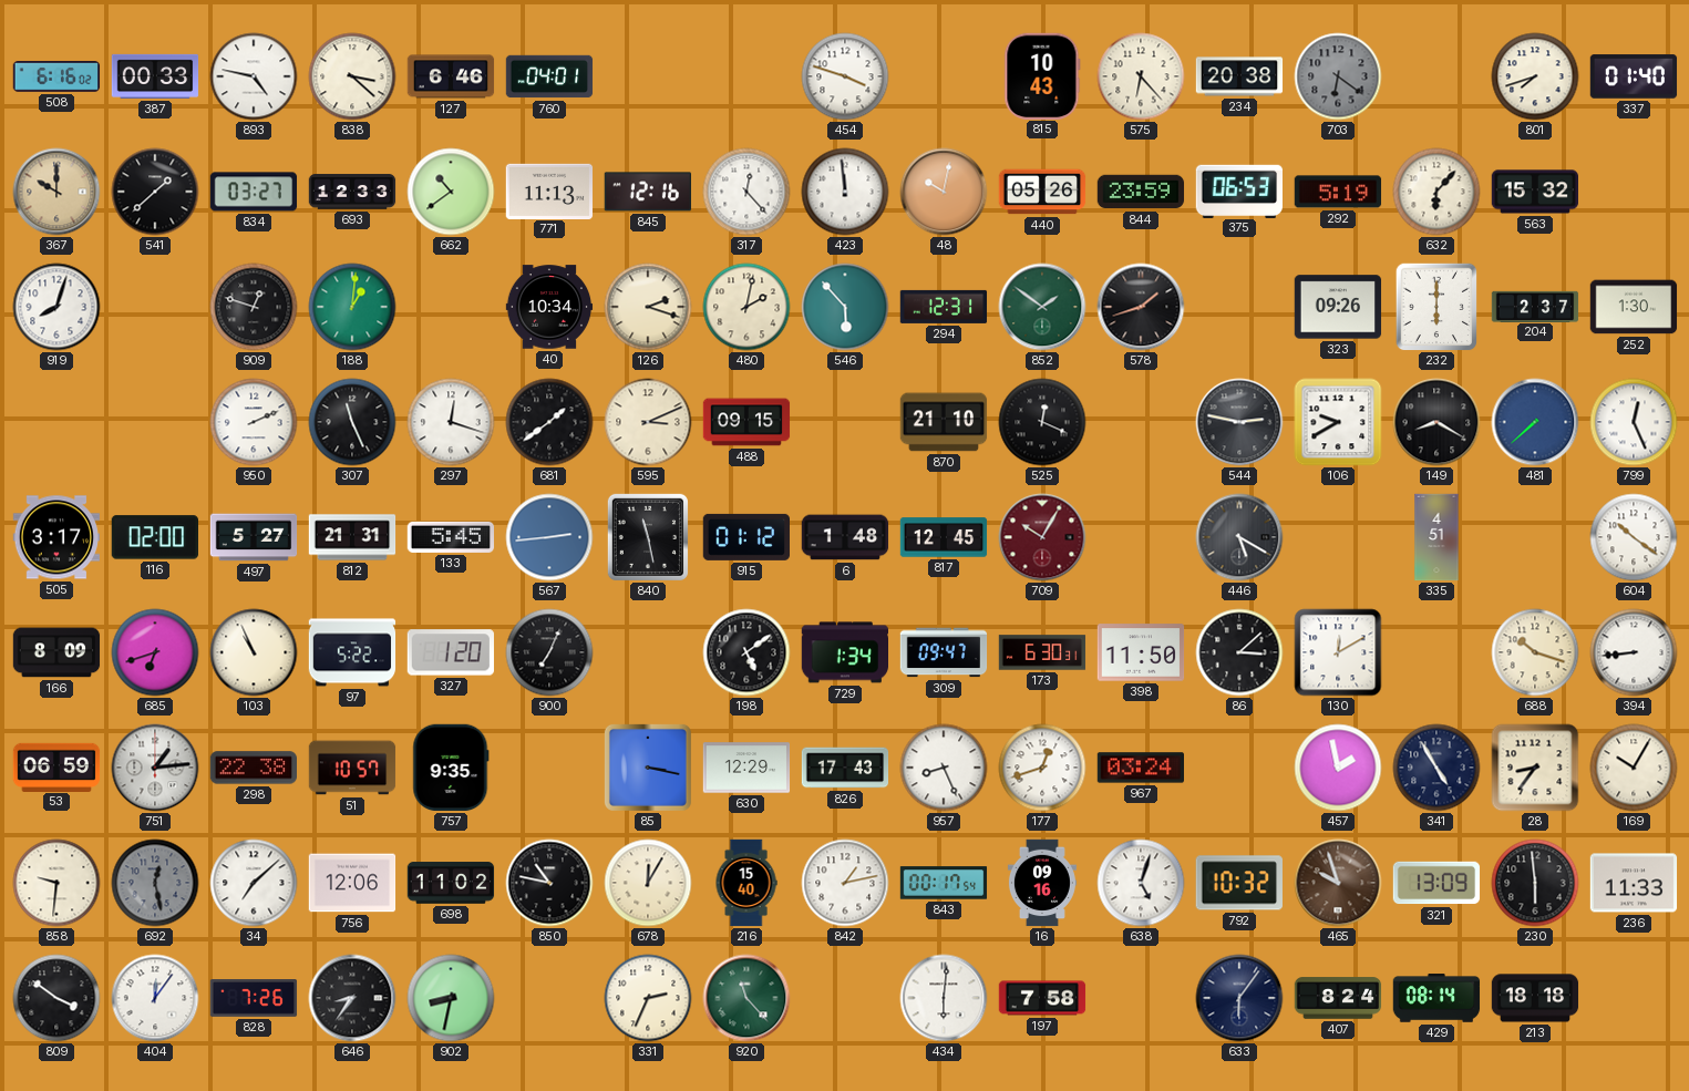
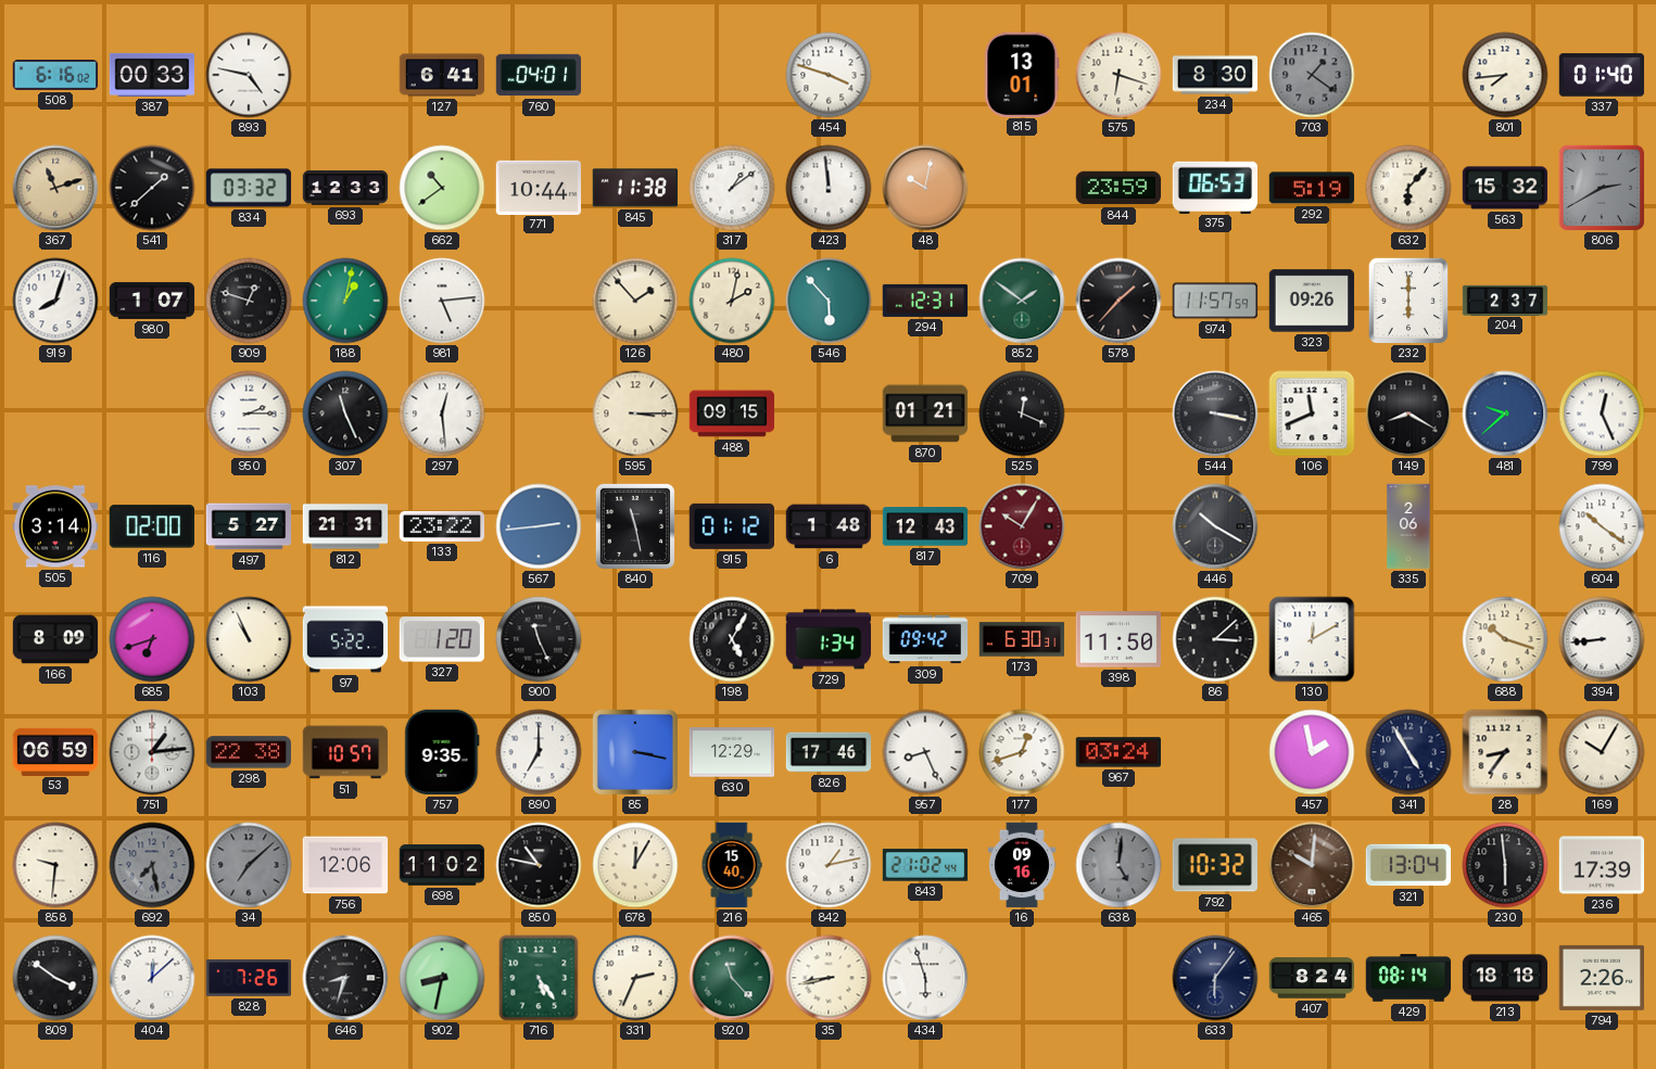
838: 3:22 -> none
127: 6:46 -> 6:41
815: 10:43 -> 13:01
575: 6:23 -> 6:18
234: 20:38 -> 8:30
703: 6:21 -> 1:21
801: 7:42 -> 7:44
367: 10:00 -> 11:12
834: 03:27 -> 03:32
771: 11:13 -> 10:44
845: 12:16 -> 11:38
317: 12:23 -> 1:09
440: 05:26 -> none
806: none -> 2:40
980: none -> 1:07
188: 1:01 -> 1:02
981: none -> 5:14
40: 10:34 -> none
126: 2:18 -> 1:53
578: 1:42 -> 1:37
974: none -> 11:57
252: 1:30 -> none
950: 2:11 -> 2:15
297: 12:18 -> 12:29
681: 1:39 -> none
595: 3:11 -> 3:15
870: 21:10 -> 01:21
544: 2:47 -> 3:17
106: 9:40 -> 11:41
481: 7:38 -> 9:38
505: 3:17 -> 3:14
133: 5:45 -> 23:22
817: 12:45 -> 12:43
446: 5:20 -> 10:20
335: 4:51 -> 2:06
900: 7:04 -> 11:26
198: 5:09 -> 5:05
309: 09:47 -> 09:42
890: none -> 7:00
826: 17:43 -> 17:46
692: 12:28 -> 7:28
34 dial: white -> grey
843: 00:17 -> 21:02
638: 5:03 -> 5:01
638 dial: white -> grey
465: 9:57 -> 10:01
321: 13:09 -> 13:04
236: 11:33 -> 17:39
404: 12:06 -> 12:08
646: 8:36 -> 8:33
716: none -> 5:24
35: none -> 8:43
434: 6:01 -> 5:57
197: 7:58 -> none
794: none -> 2:26
